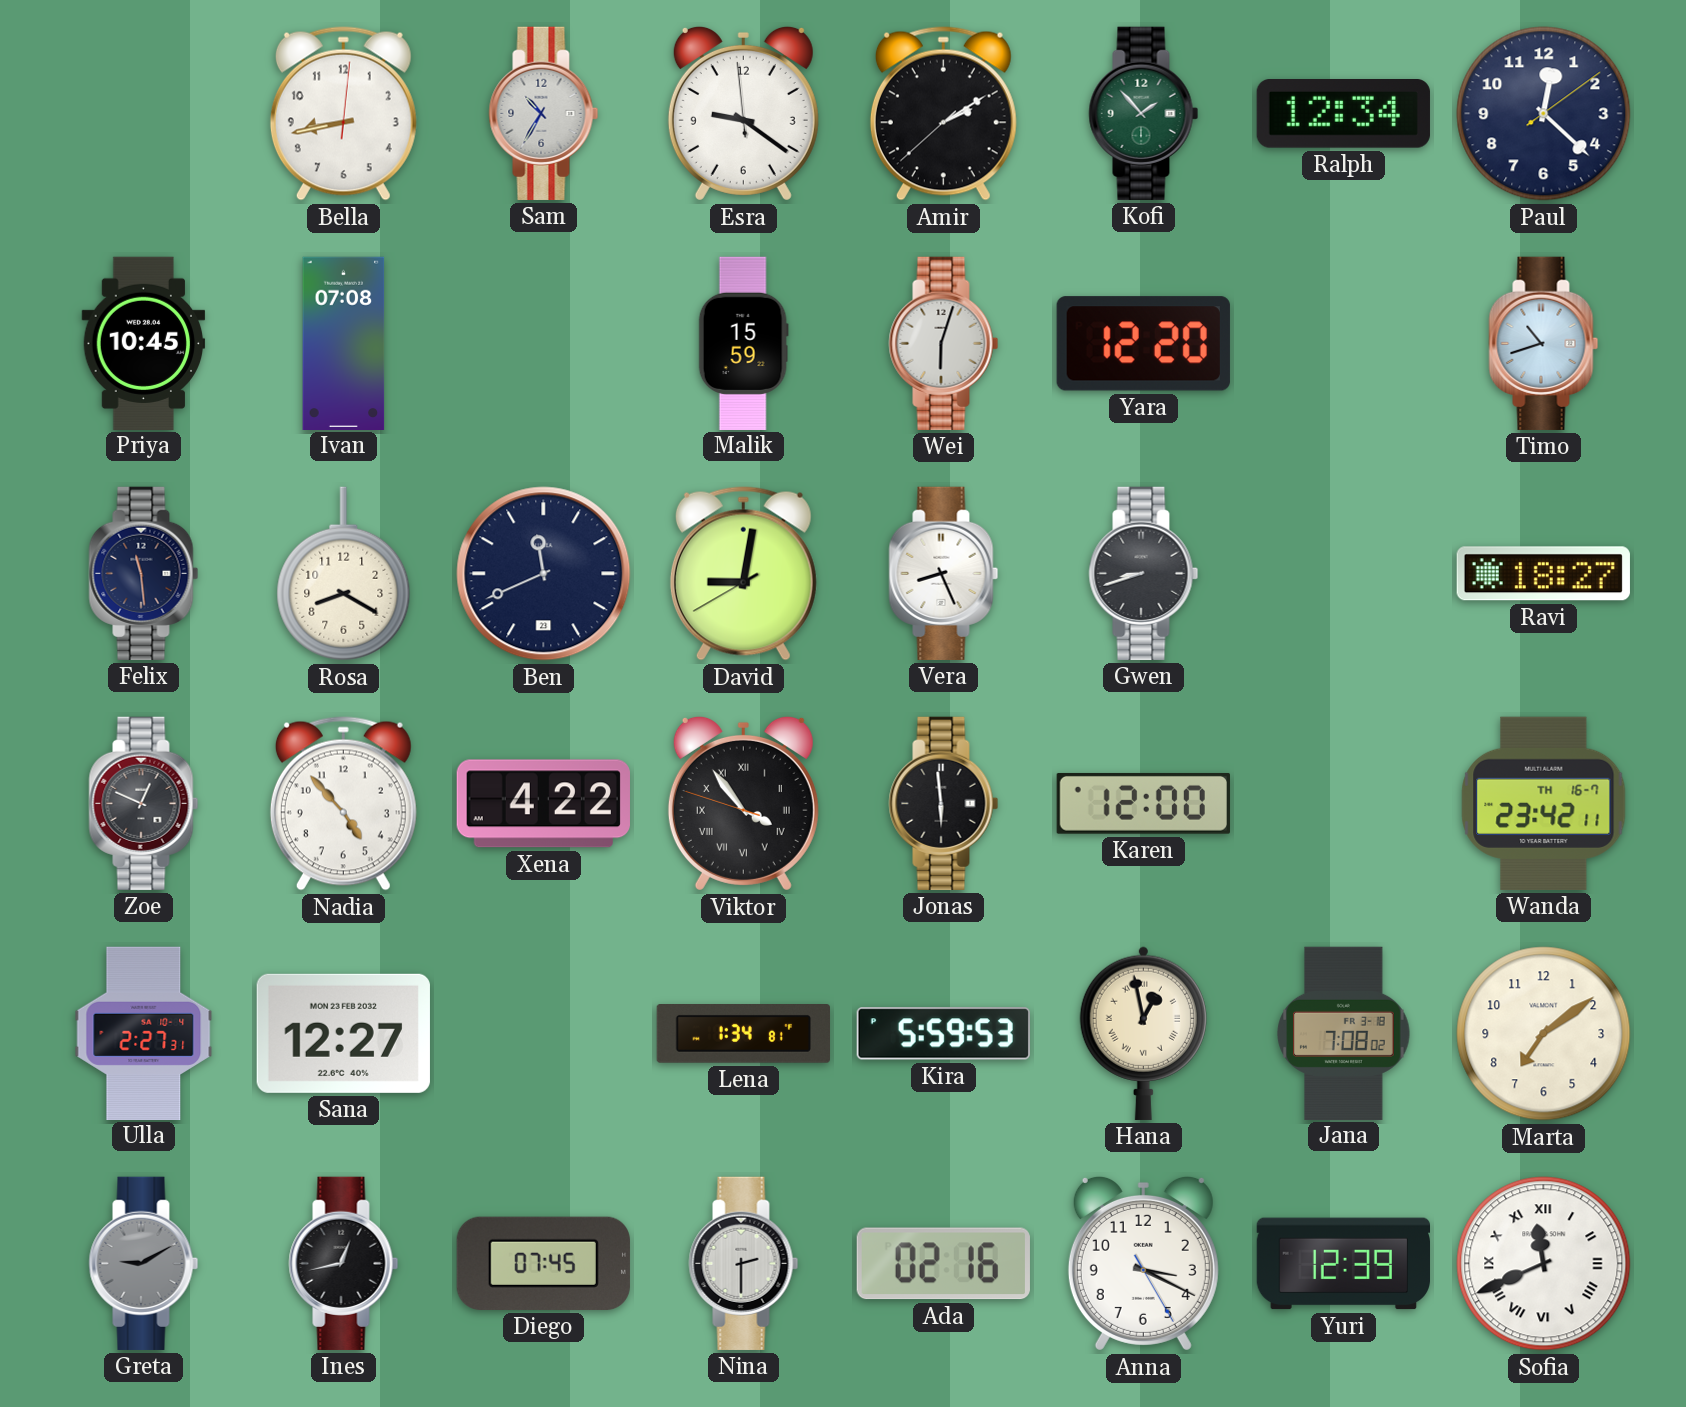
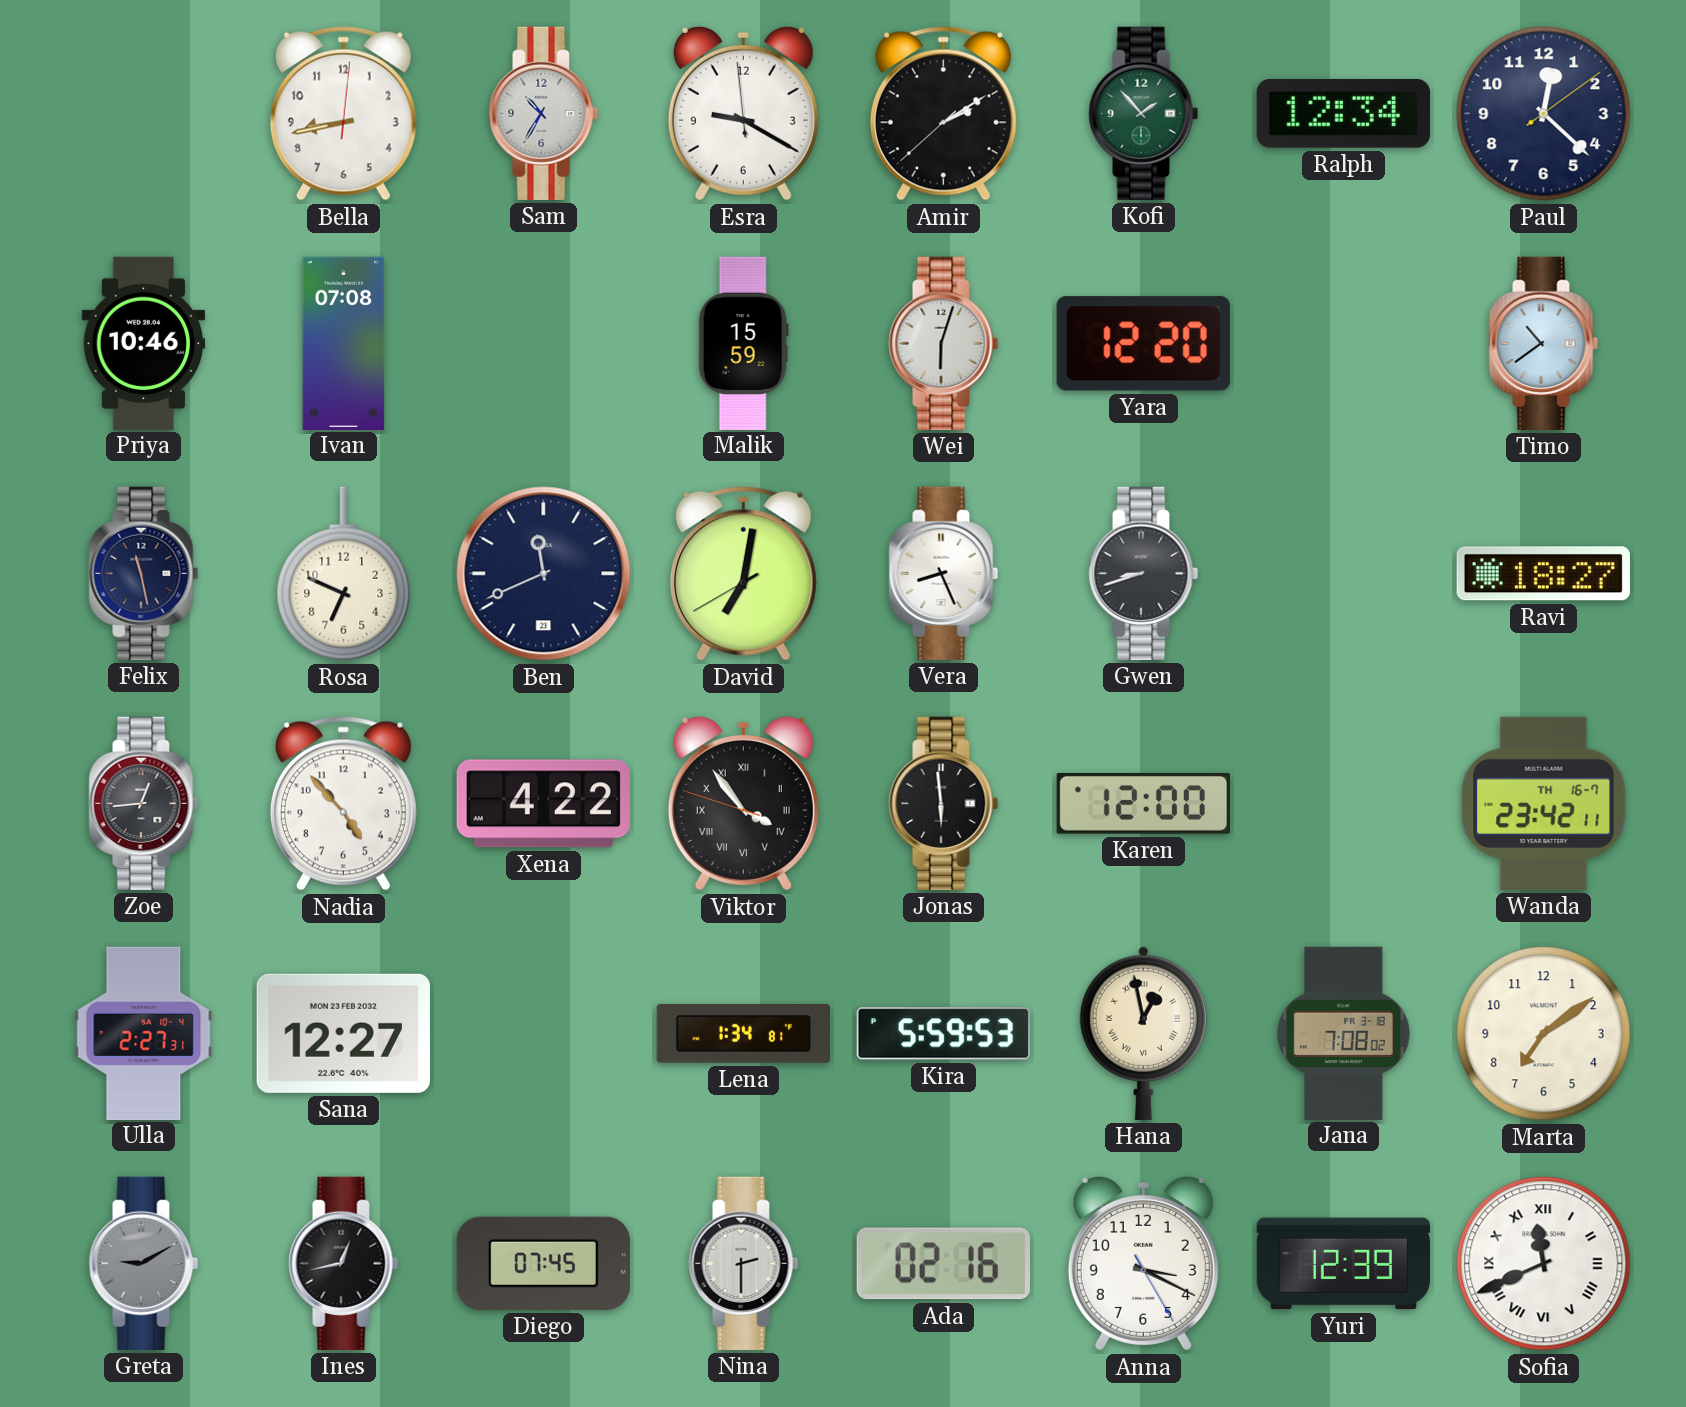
Esra: 9:20 -> 9:19
Priya: 10:45 -> 10:46
Timo: 10:42 -> 10:39
Felix: 11:29 -> 11:28
Rosa: 8:20 -> 6:49
David: 9:01 -> 7:01
Zoe: 12:49 -> 12:44
